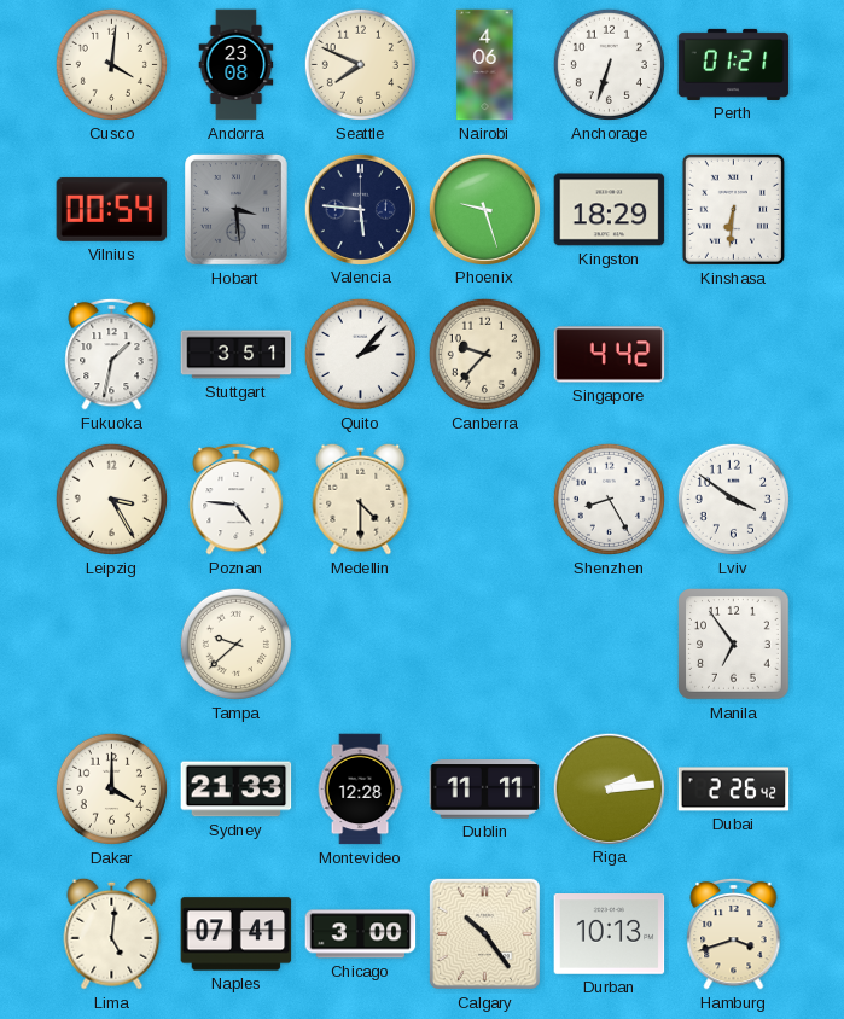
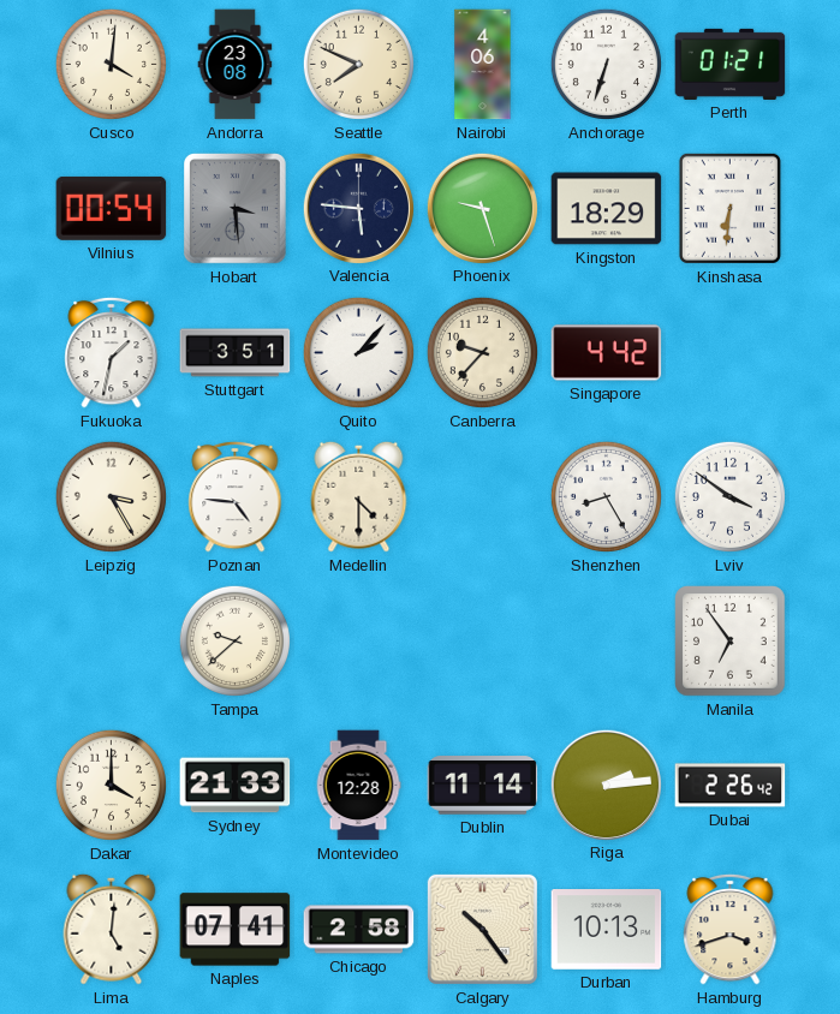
Dublin: 11:11 -> 11:14
Chicago: 3:00 -> 2:58
